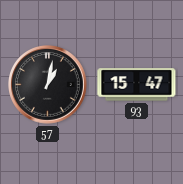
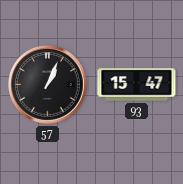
57: 1:02 -> 1:04
